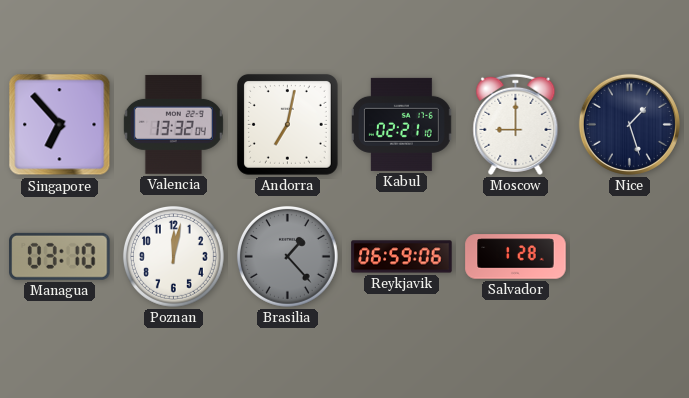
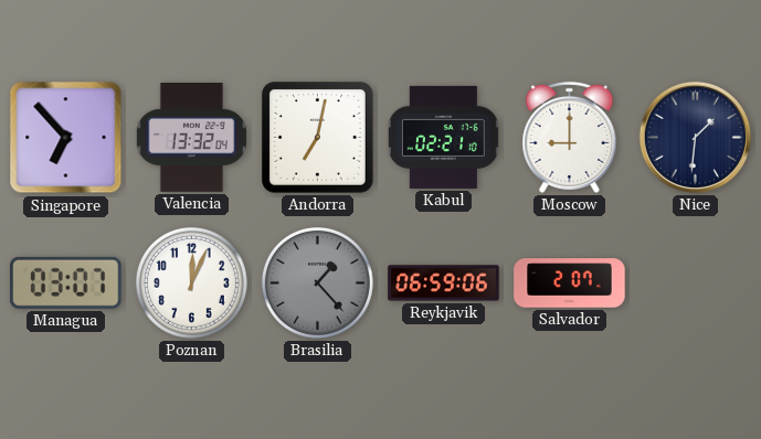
Nice: 1:27 -> 1:31
Managua: 03:10 -> 03:07
Poznan: 12:02 -> 12:04
Salvador: 1:28 -> 2:07
